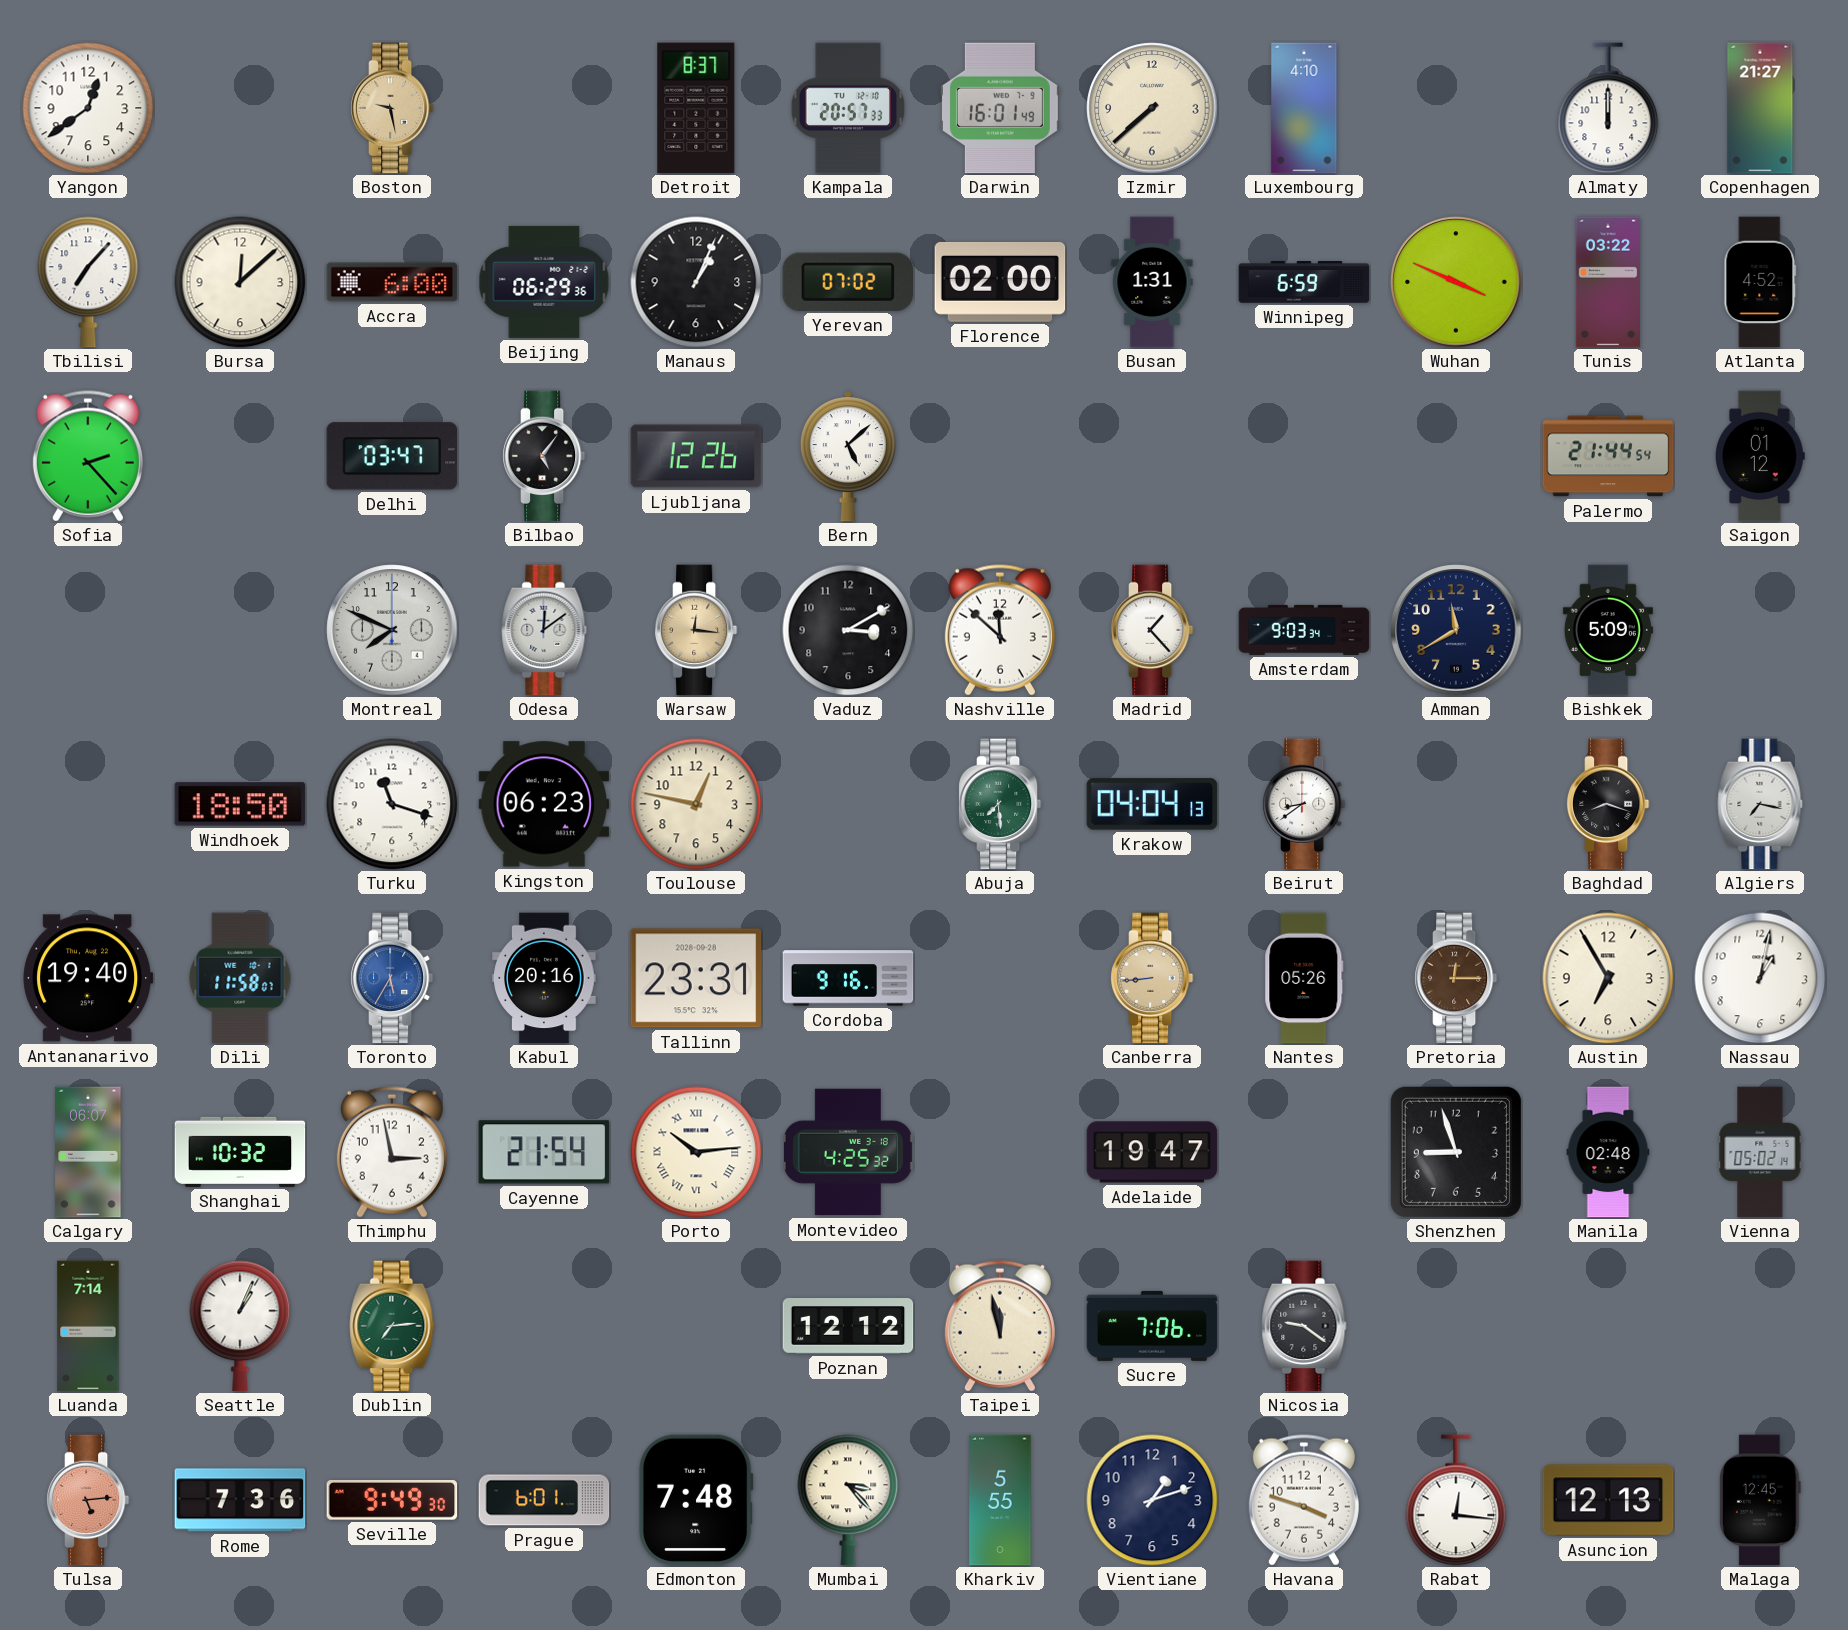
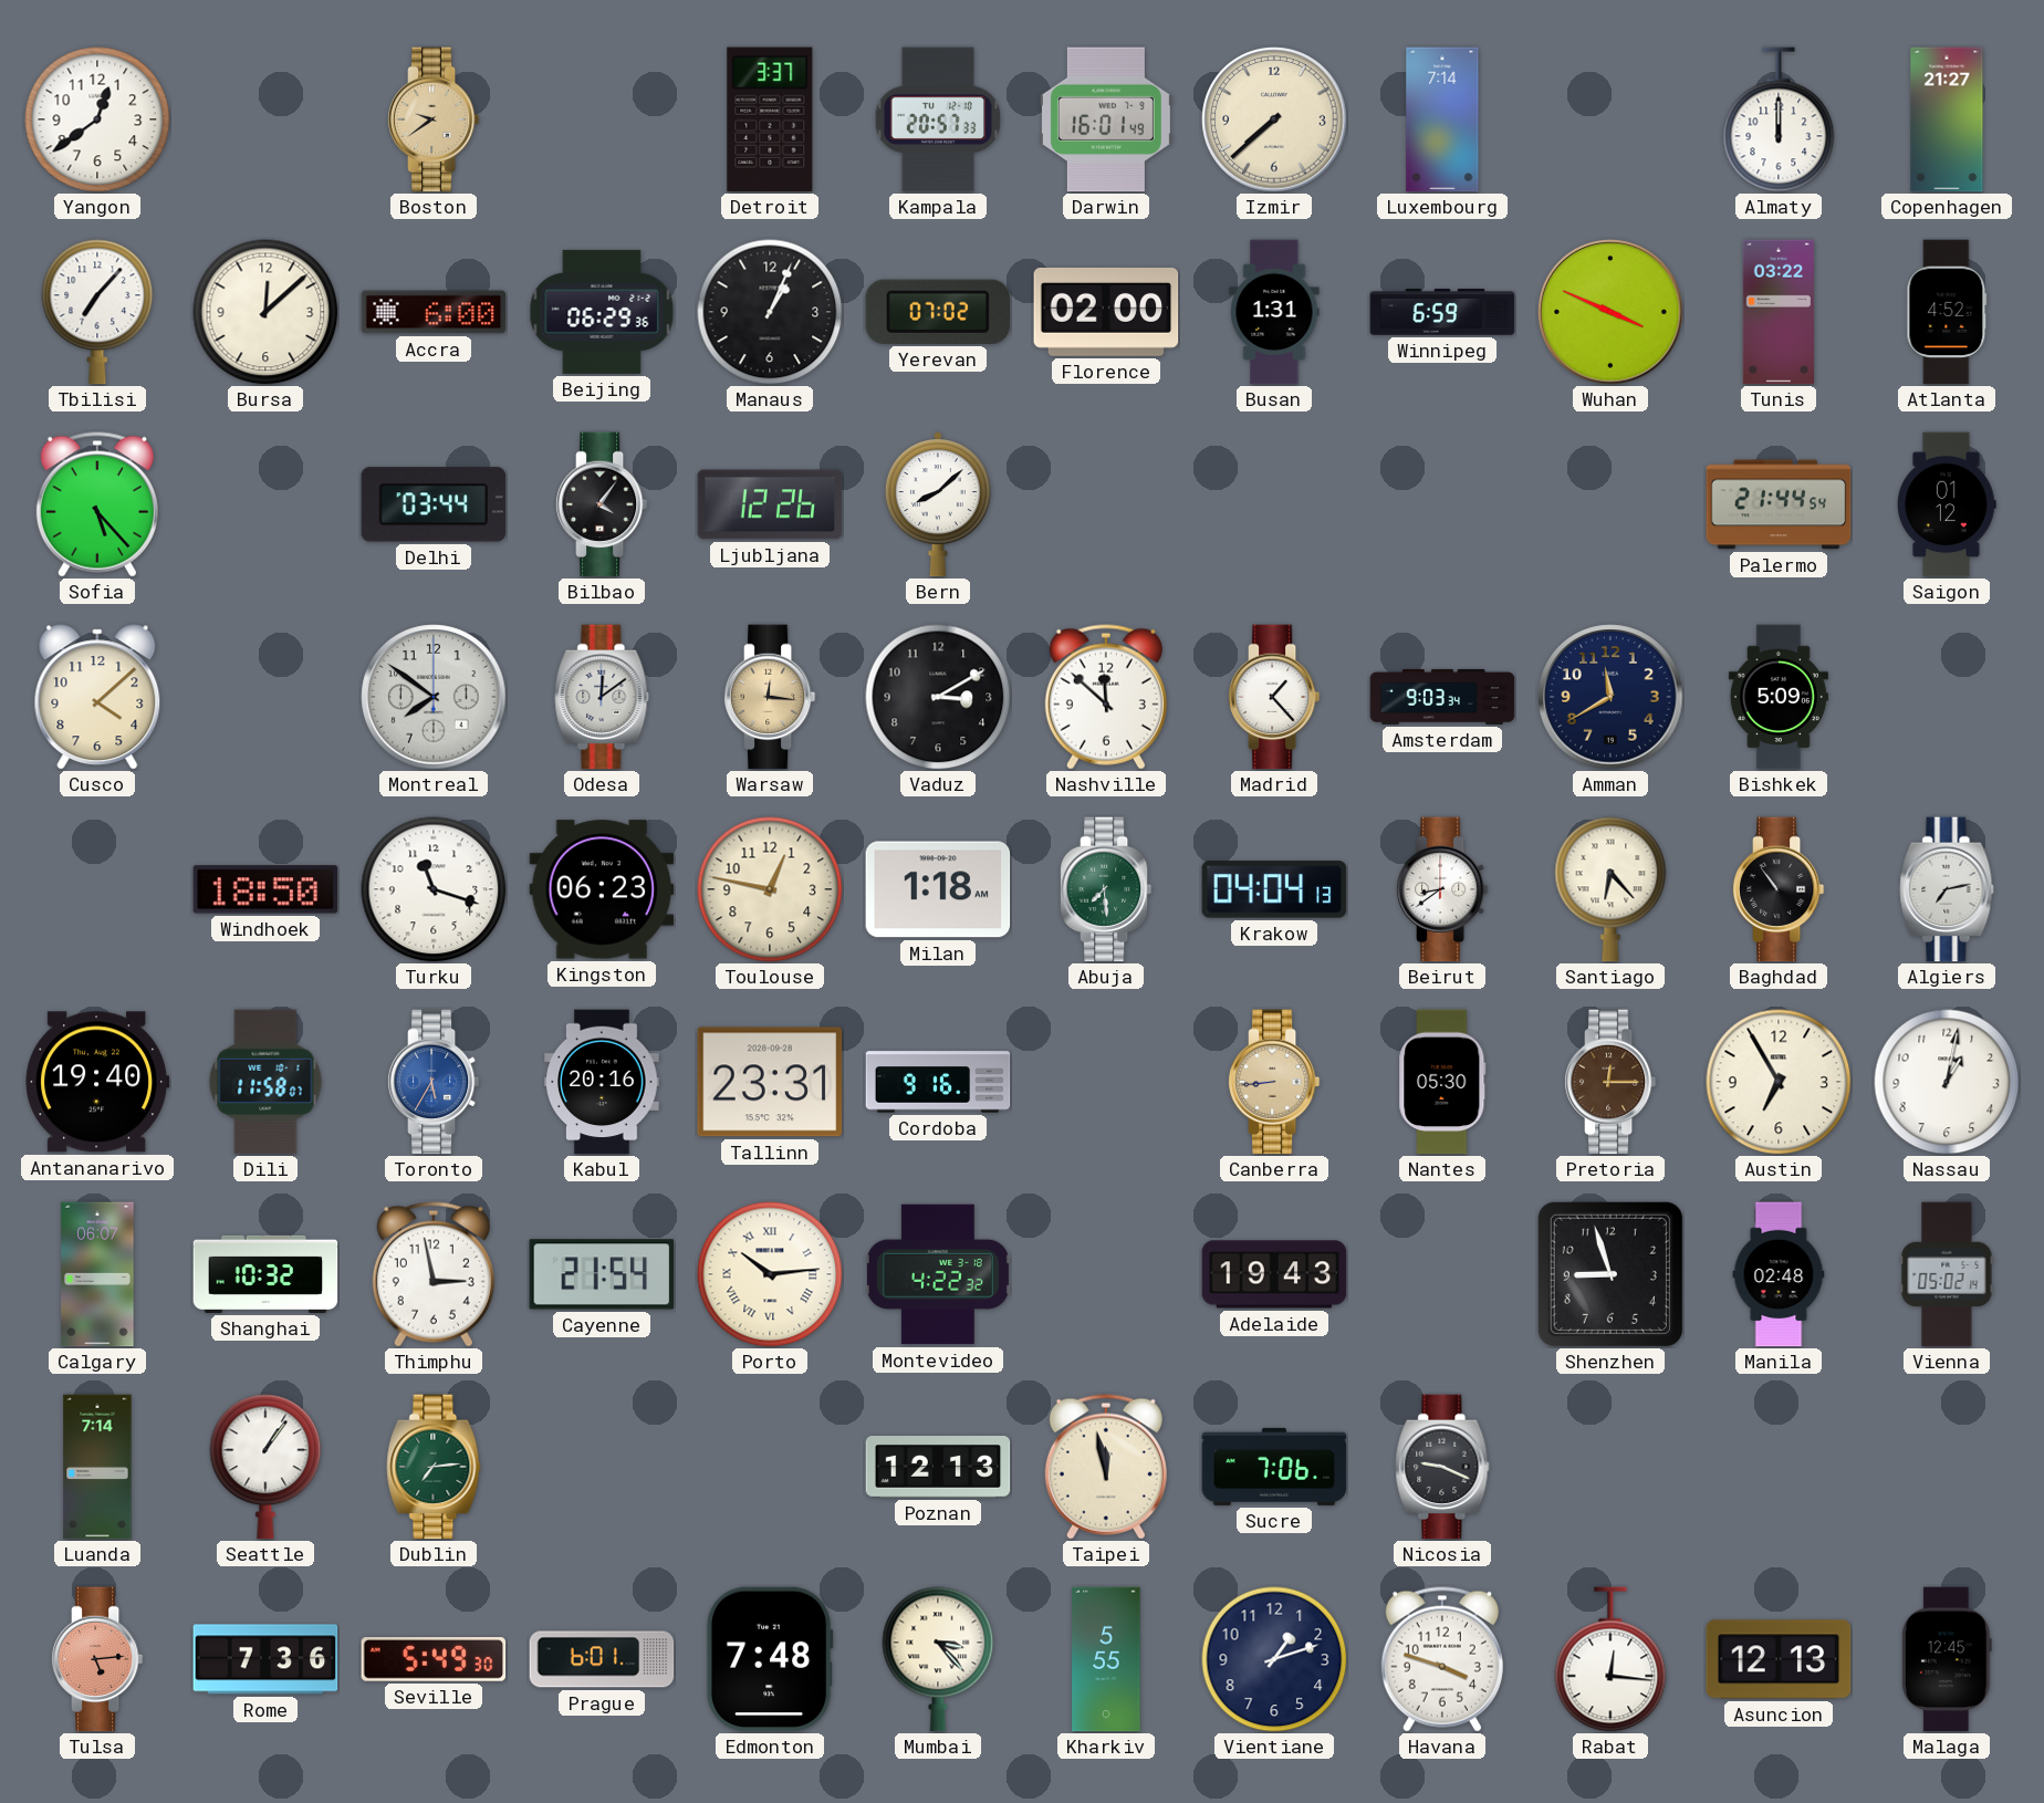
Boston: 9:28 -> 9:39
Detroit: 8:37 -> 3:37
Luxembourg: 4:10 -> 7:14
Sofia: 2:23 -> 5:23
Delhi: 03:47 -> 03:44
Bilbao: 5:06 -> 4:06
Bern: 5:08 -> 8:08
Cusco: none -> 4:08
Montreal: 7:49 -> 7:51
Milan: none -> 1:18
Santiago: none -> 6:23
Baghdad: 8:18 -> 10:54
Algiers: 7:17 -> 7:13
Nantes: 05:26 -> 05:30
Montevideo: 4:25 -> 4:22
Adelaide: 19:47 -> 19:43
Seattle: 1:04 -> 1:06
Poznan: 12:12 -> 12:13
Nicosia: 9:21 -> 9:19
Seville: 9:49 -> 5:49
